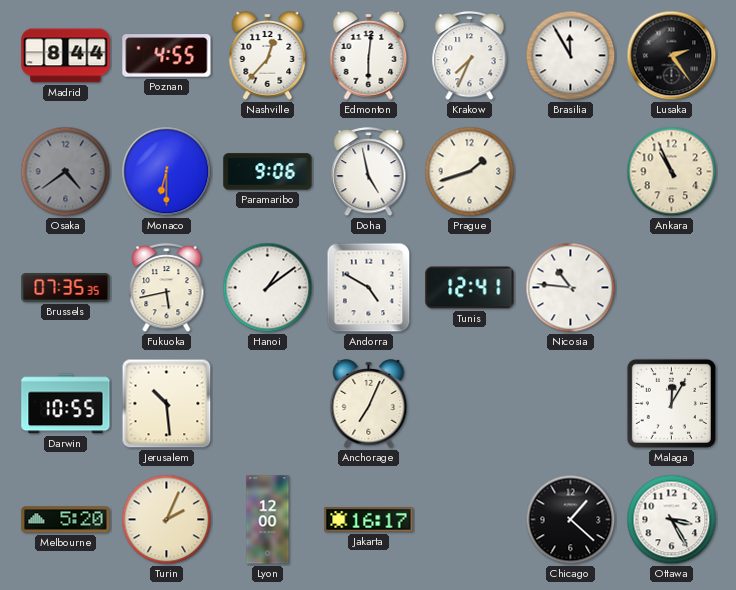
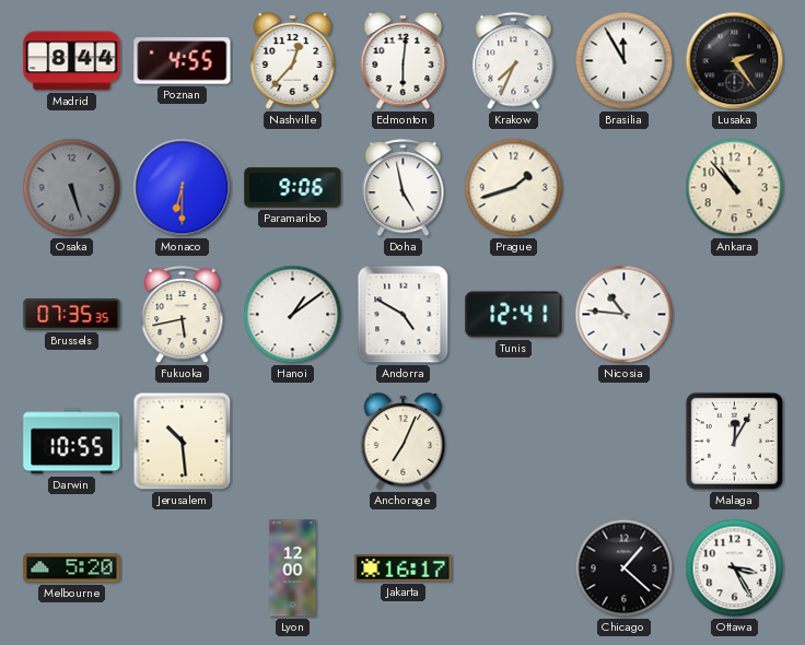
Osaka: 4:39 -> 5:27
Ankara: 10:56 -> 10:53
Turin: 2:04 -> none
